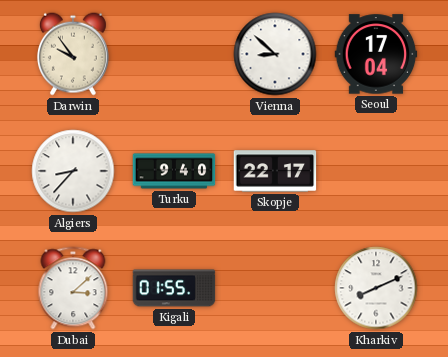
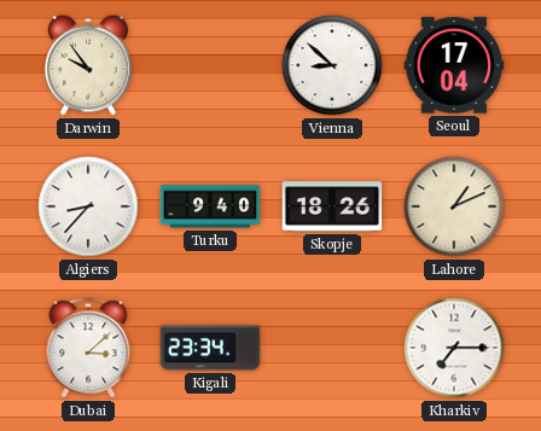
Skopje: 22:17 -> 18:26
Lahore: none -> 1:11
Kigali: 01:55 -> 23:34
Kharkiv: 8:11 -> 7:15
